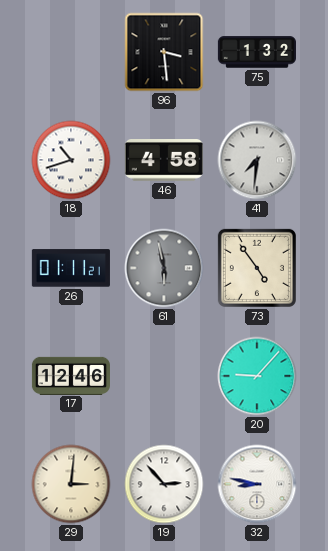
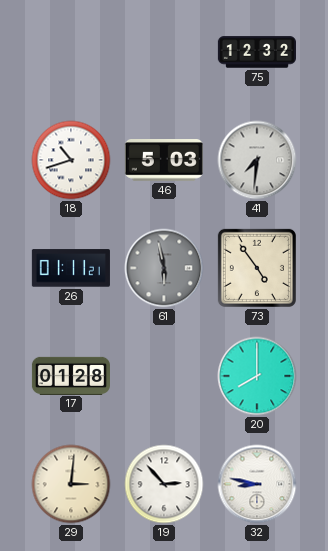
96: 3:29 -> none
75: 1:32 -> 12:32
46: 4:58 -> 5:03
17: 12:46 -> 01:28
20: 9:07 -> 8:00
